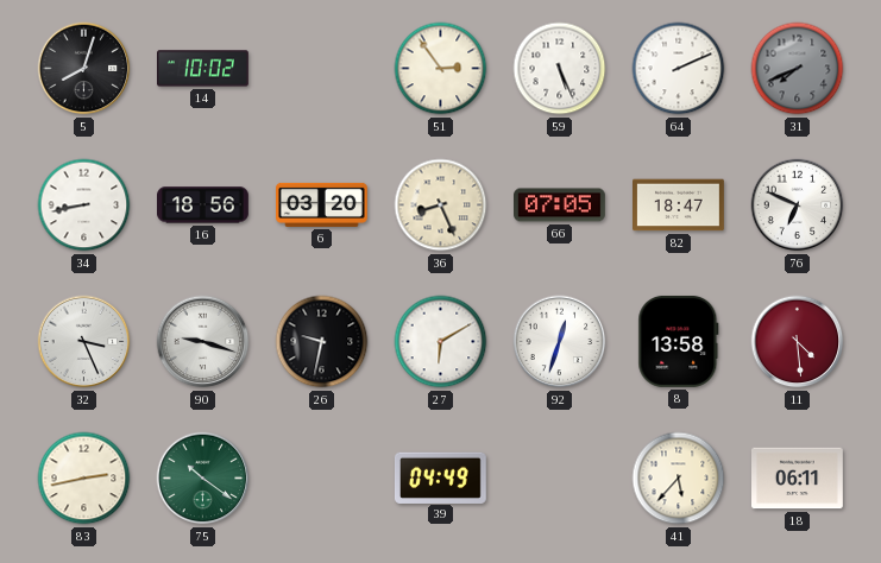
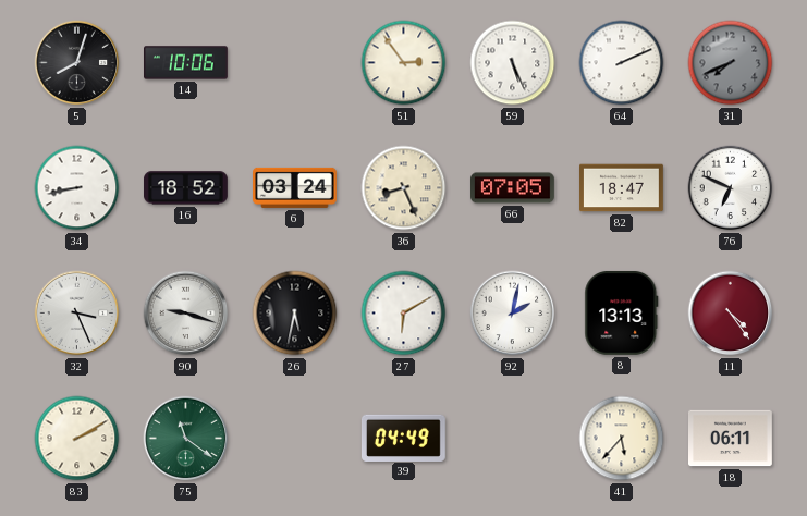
14: 10:02 -> 10:06
16: 18:56 -> 18:52
6: 03:20 -> 03:24
26: 9:32 -> 5:32
92: 12:33 -> 2:02
8: 13:58 -> 13:13
11: 4:29 -> 4:24
83: 2:43 -> 2:10
75: 10:21 -> 11:21
